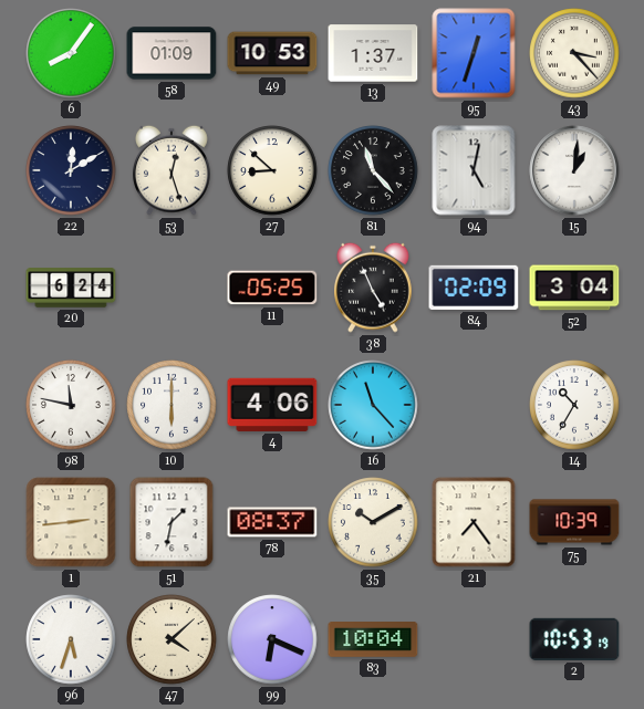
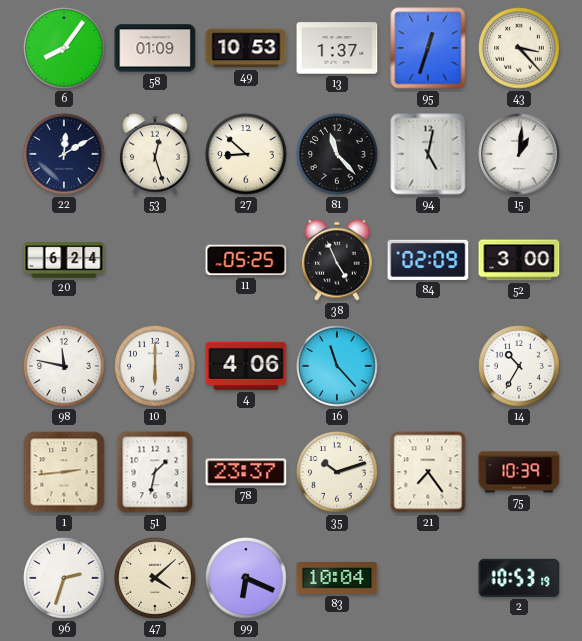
52: 3:04 -> 3:00
78: 08:37 -> 23:37
35: 10:10 -> 10:12
96: 5:33 -> 2:33
